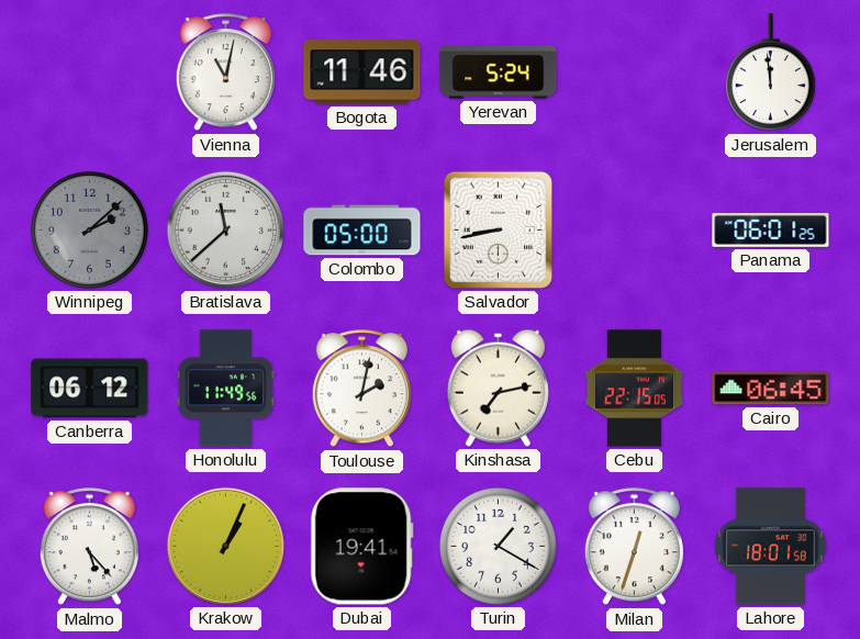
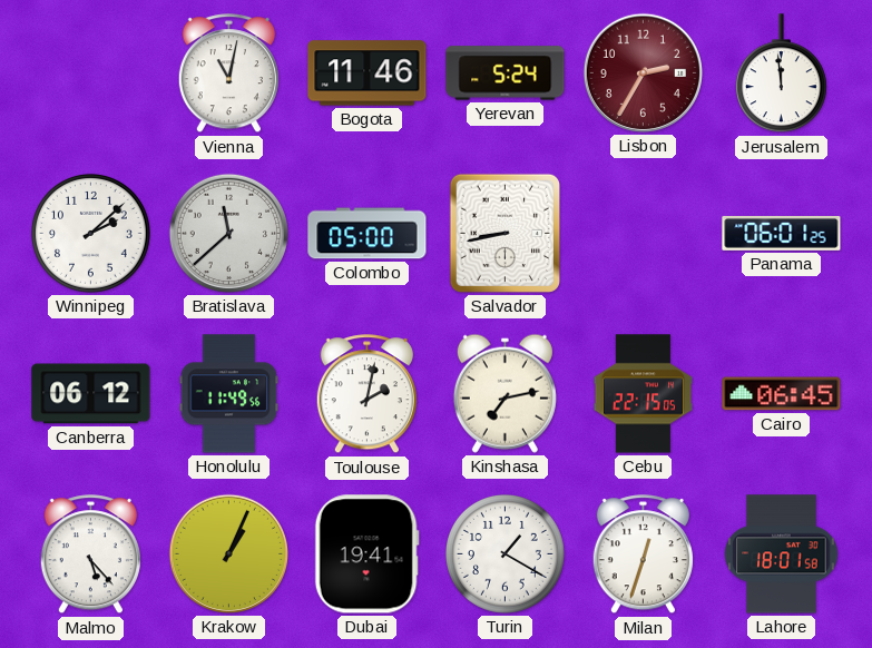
Lisbon: none -> 2:35
Winnipeg dial: grey -> white
